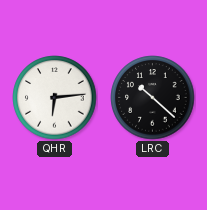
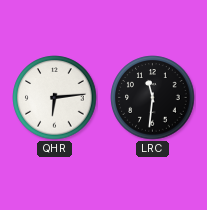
LRC: 10:22 -> 11:31
